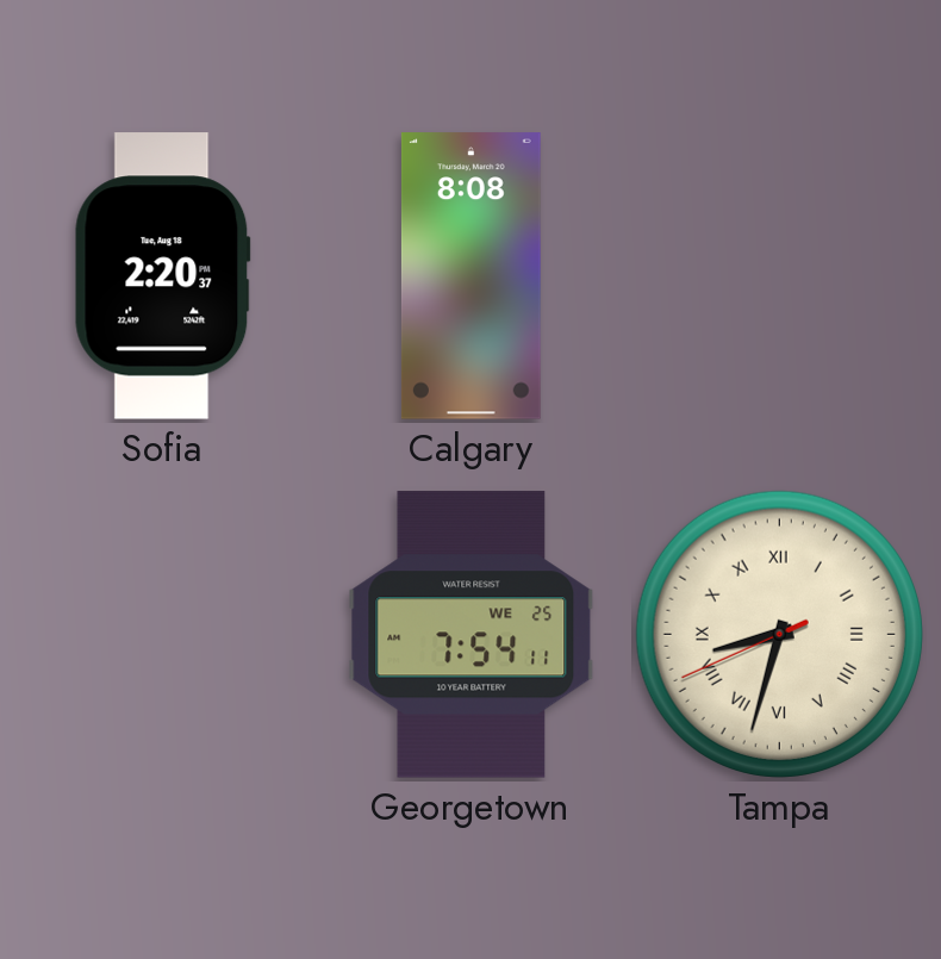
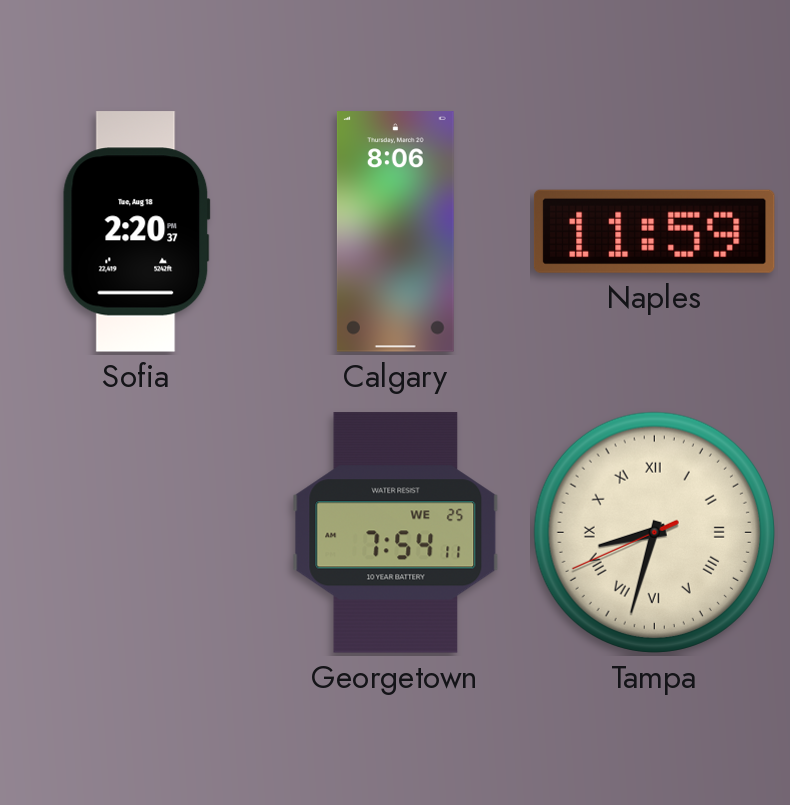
Calgary: 8:08 -> 8:06
Naples: none -> 11:59
